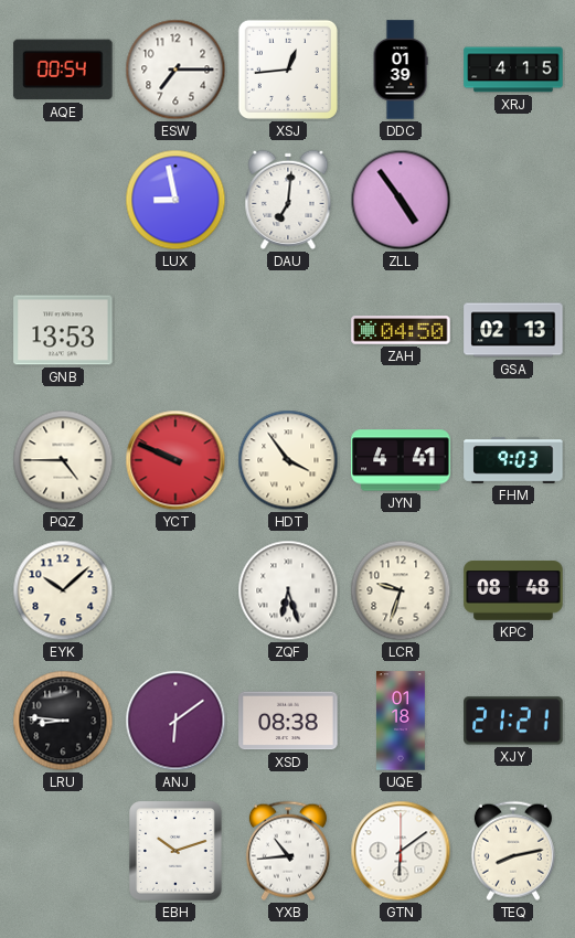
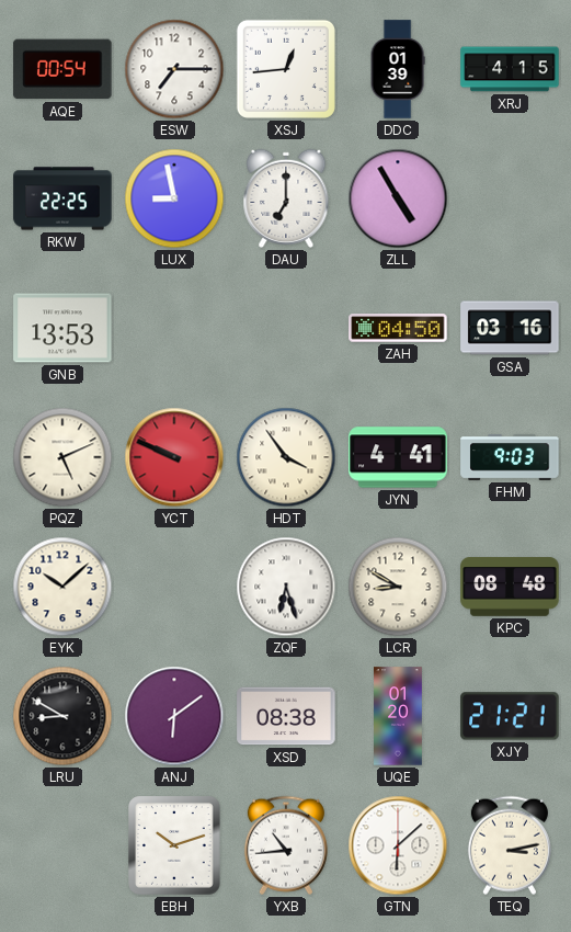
RKW: none -> 22:25
DAU: 7:01 -> 7:00
ZLL: 4:54 -> 4:55
GSA: 02:13 -> 03:16
PQZ: 4:45 -> 5:11
LCR: 9:33 -> 8:50
LRU: 8:46 -> 8:50
UQE: 01:18 -> 01:20
GTN: 6:09 -> 6:08
TEQ: 8:13 -> 3:13
